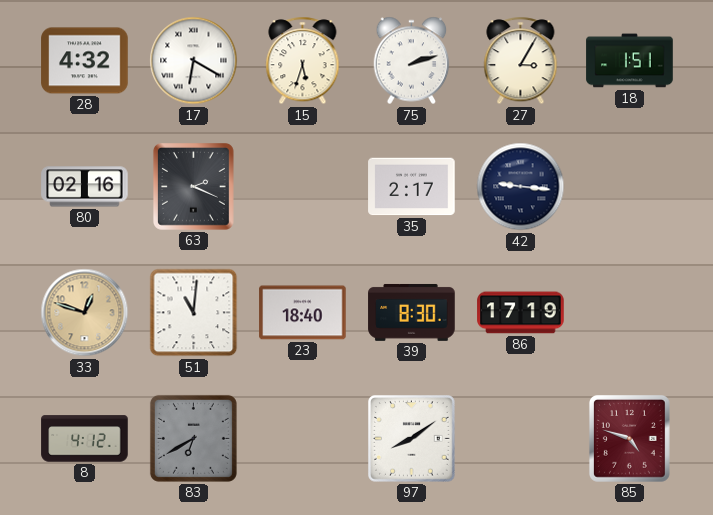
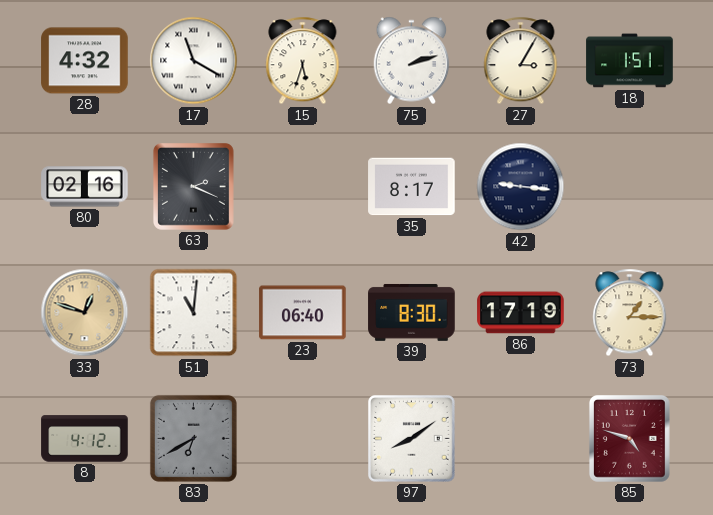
17: 6:20 -> 11:20
35: 2:17 -> 8:17
23: 18:40 -> 06:40
73: none -> 1:15
